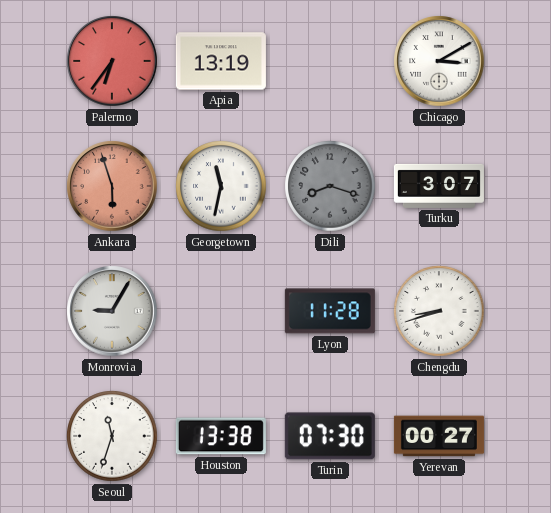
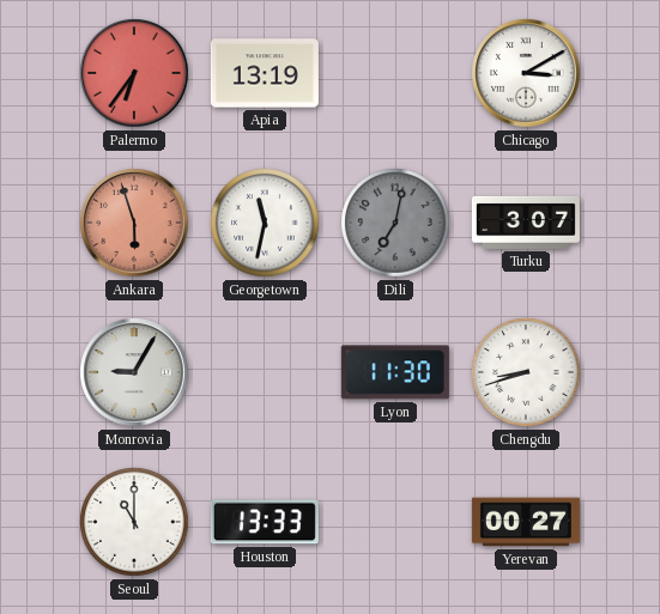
Dili: 8:18 -> 7:02
Lyon: 11:28 -> 11:30
Seoul: 11:33 -> 11:00
Houston: 13:38 -> 13:33
Turin: 07:30 -> none
